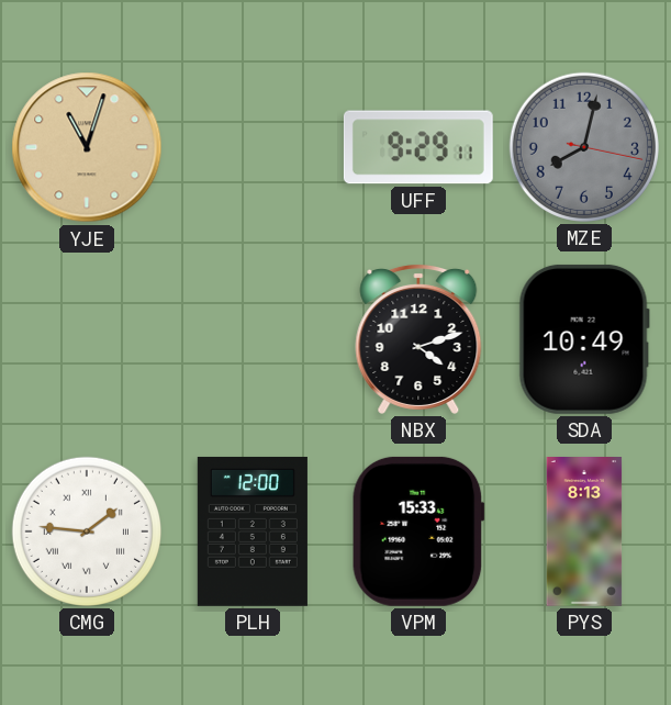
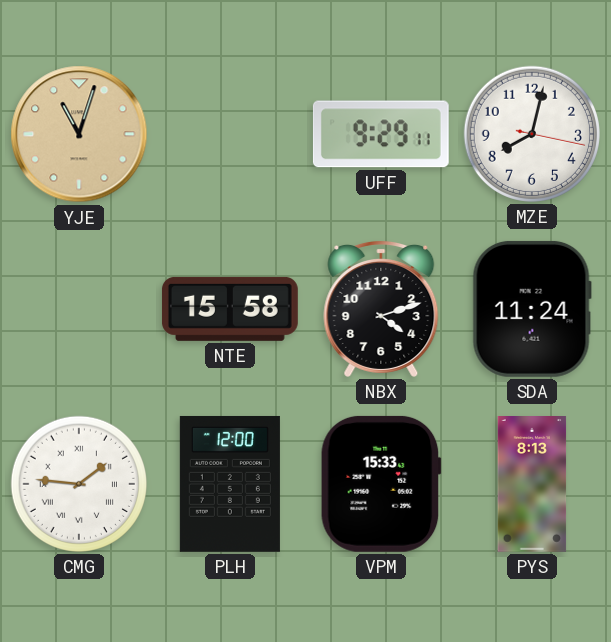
MZE dial: grey -> white
NTE: none -> 15:58
SDA: 10:49 -> 11:24
